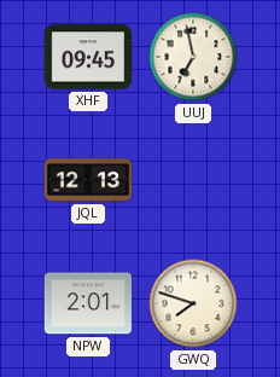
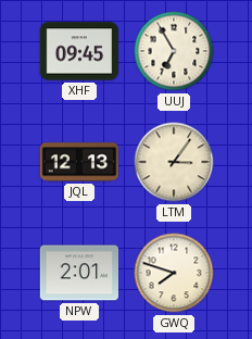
UUJ: 6:58 -> 6:55
LTM: none -> 3:06
